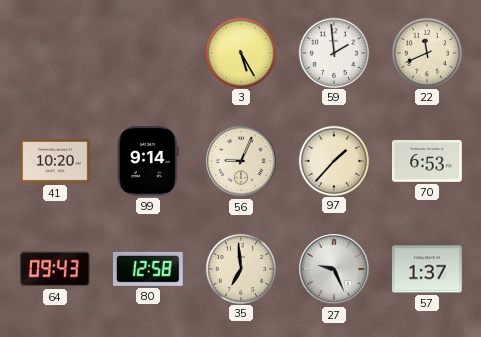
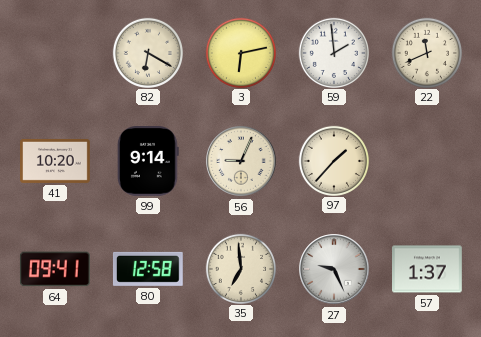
82: none -> 6:20
3: 5:25 -> 6:13
70: 6:53 -> none
64: 09:43 -> 09:41
